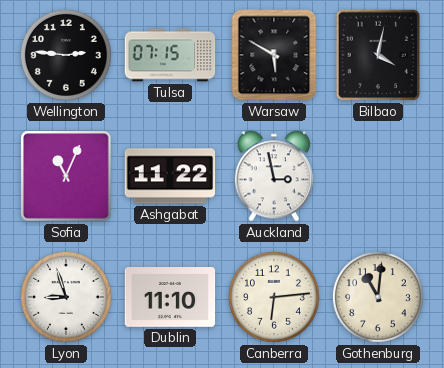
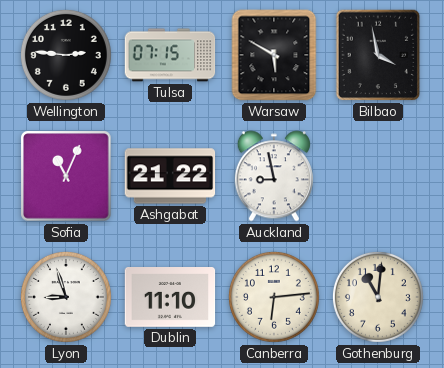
Bilbao: 4:02 -> 3:58
Ashgabat: 11:22 -> 21:22
Auckland: 2:58 -> 8:58
